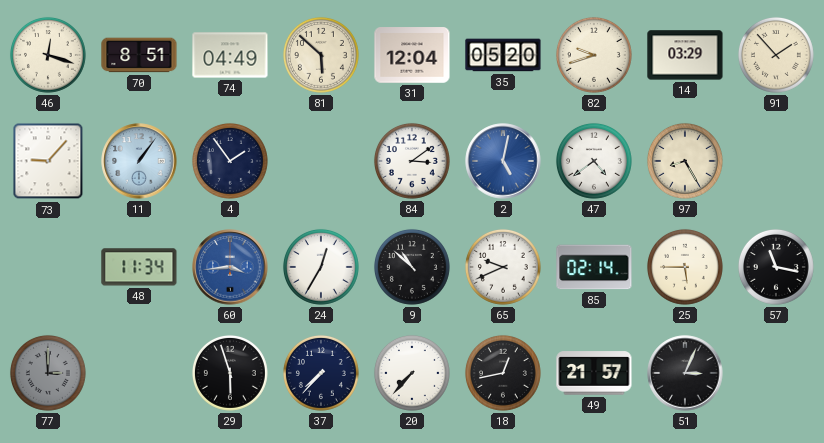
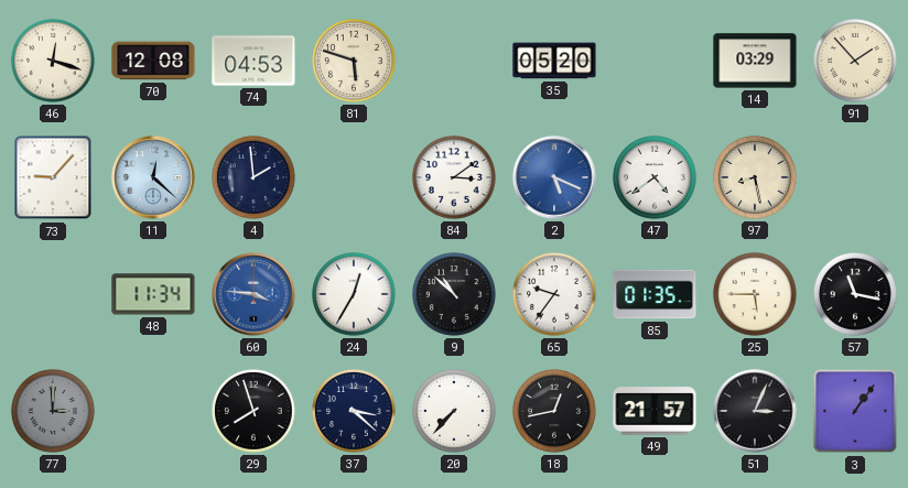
70: 8:51 -> 12:08
74: 04:49 -> 04:53
81: 5:52 -> 5:48
31: 12:04 -> none
82: 9:42 -> none
11: 1:06 -> 12:22
4: 1:54 -> 1:59
2: 5:02 -> 5:19
97: 8:25 -> 8:28
60: 3:44 -> 3:46
65: 9:41 -> 9:36
85: 02:14 -> 01:35
29: 5:57 -> 7:57
37: 7:37 -> 3:22
3: none -> 1:06
